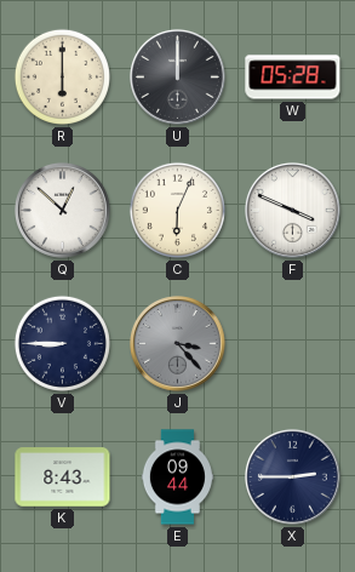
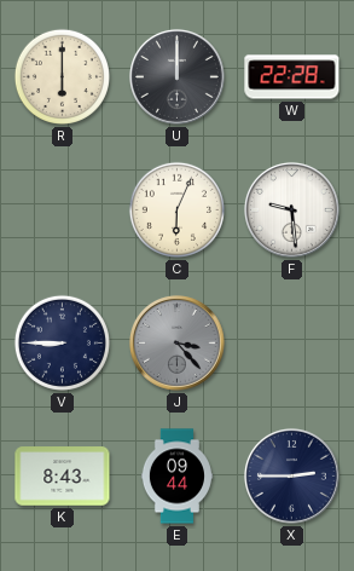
W: 05:28 -> 22:28
Q: 12:52 -> none
F: 3:49 -> 9:29
